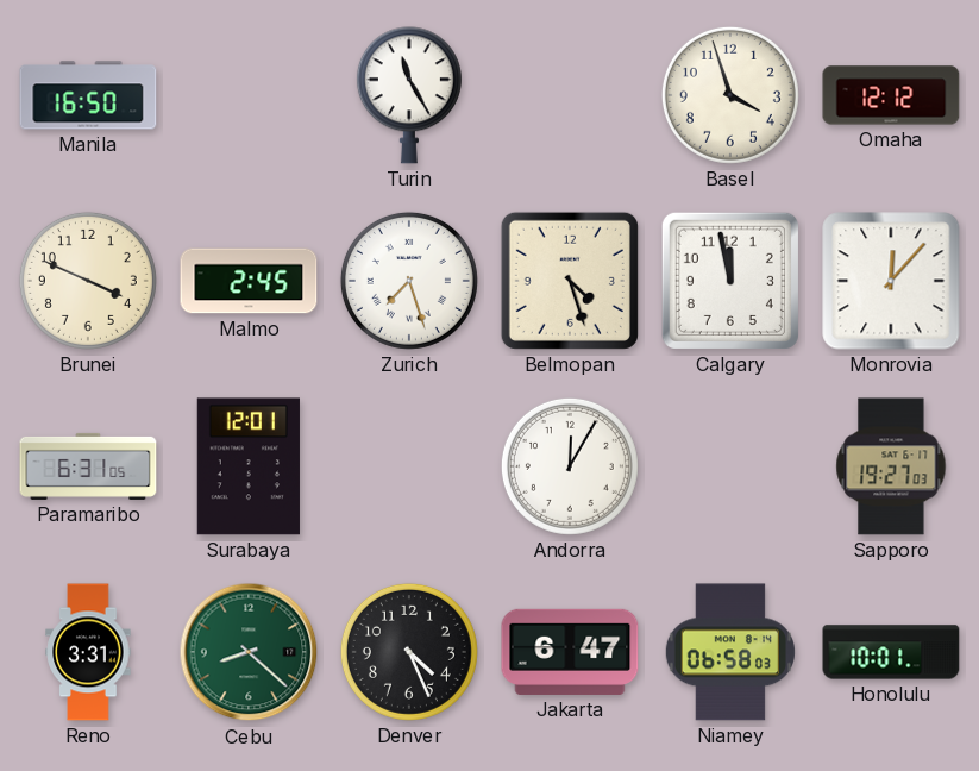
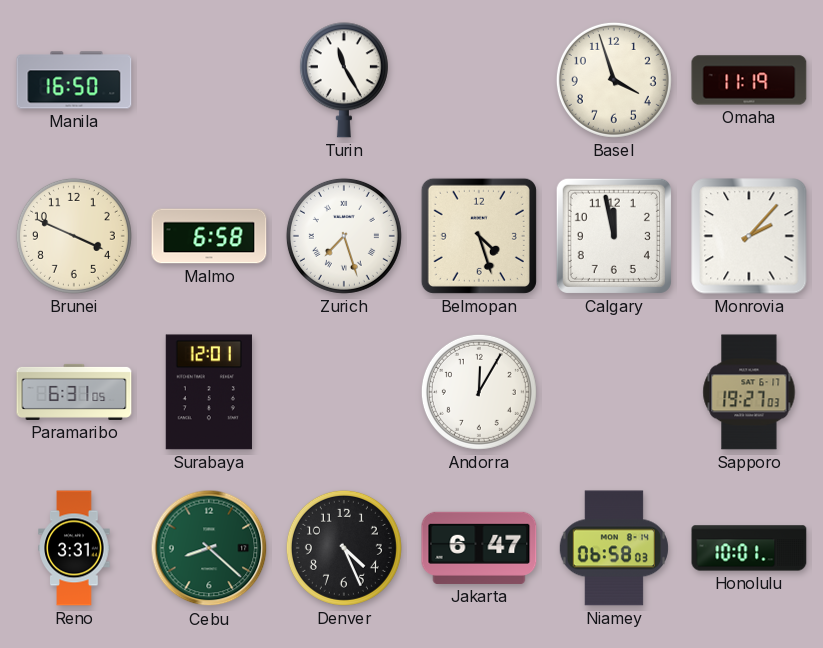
Omaha: 12:12 -> 11:19
Malmo: 2:45 -> 6:58
Monrovia: 12:07 -> 2:07
